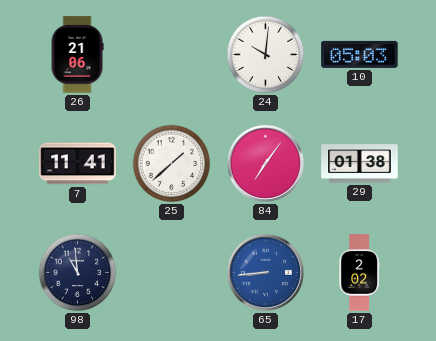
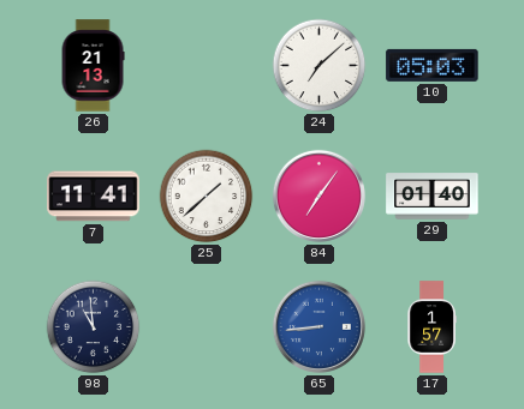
26: 21:06 -> 21:13
24: 10:01 -> 7:08
29: 01:38 -> 01:40
17: 2:02 -> 1:57
